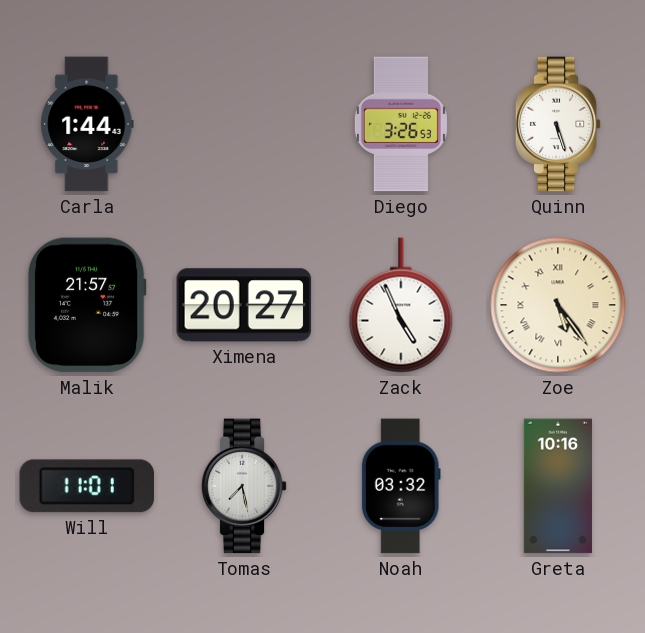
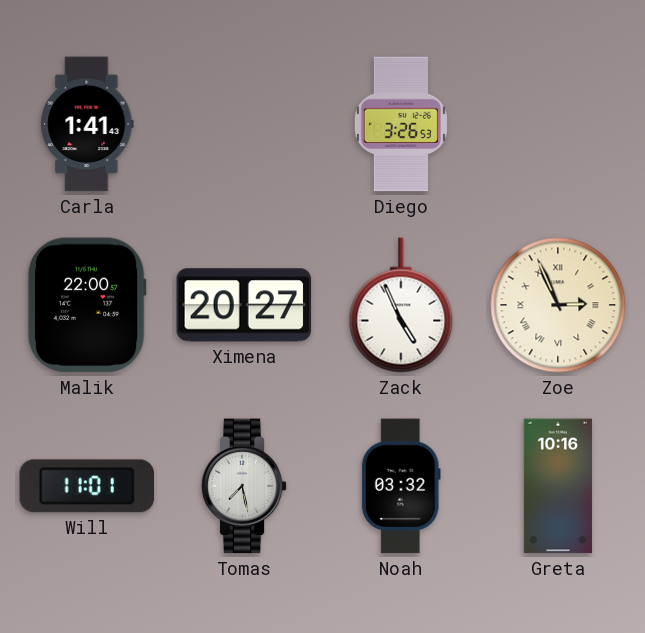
Carla: 1:44 -> 1:41
Quinn: 5:27 -> none
Malik: 21:57 -> 22:00
Zoe: 5:24 -> 2:56
